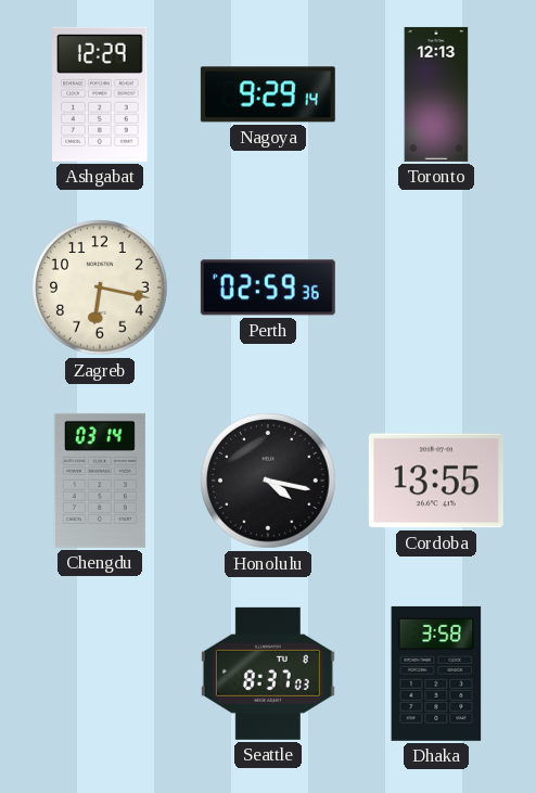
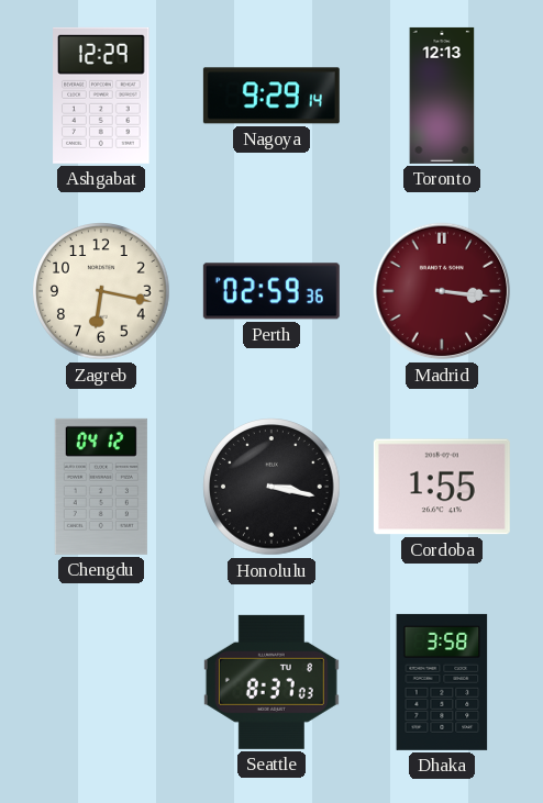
Madrid: none -> 3:16
Chengdu: 03:14 -> 04:12
Honolulu: 4:17 -> 3:17
Cordoba: 13:55 -> 1:55
